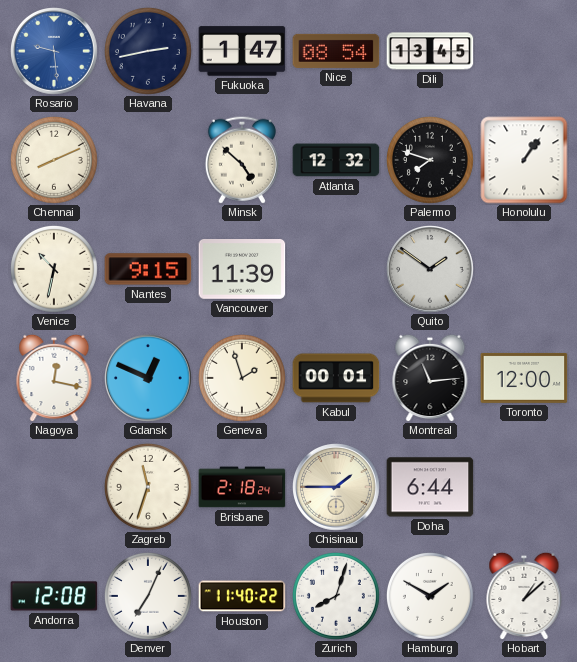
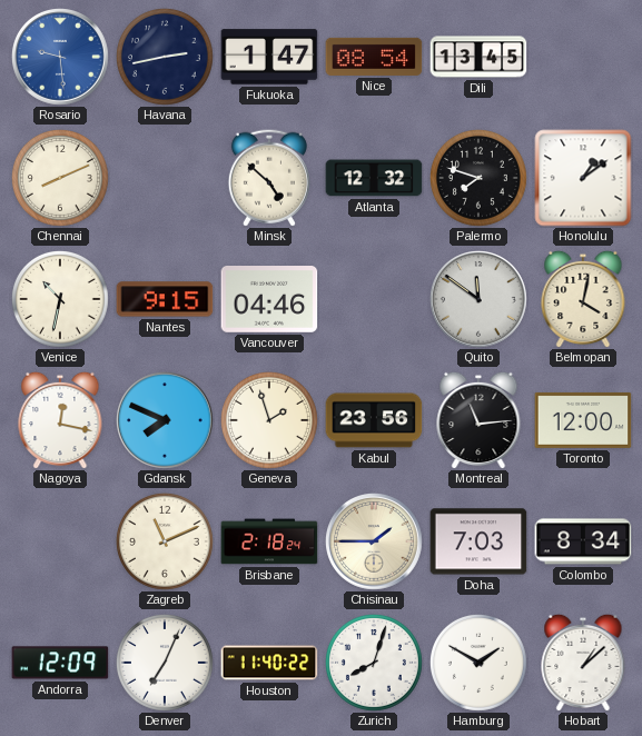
Honolulu: 1:06 -> 1:09
Vancouver: 11:39 -> 04:46
Quito: 1:51 -> 11:51
Belmopan: none -> 4:02
Gdansk: 12:49 -> 7:49
Kabul: 00:01 -> 23:56
Zagreb: 11:33 -> 11:11
Doha: 6:44 -> 7:03
Colombo: none -> 8:34
Andorra: 12:08 -> 12:09
